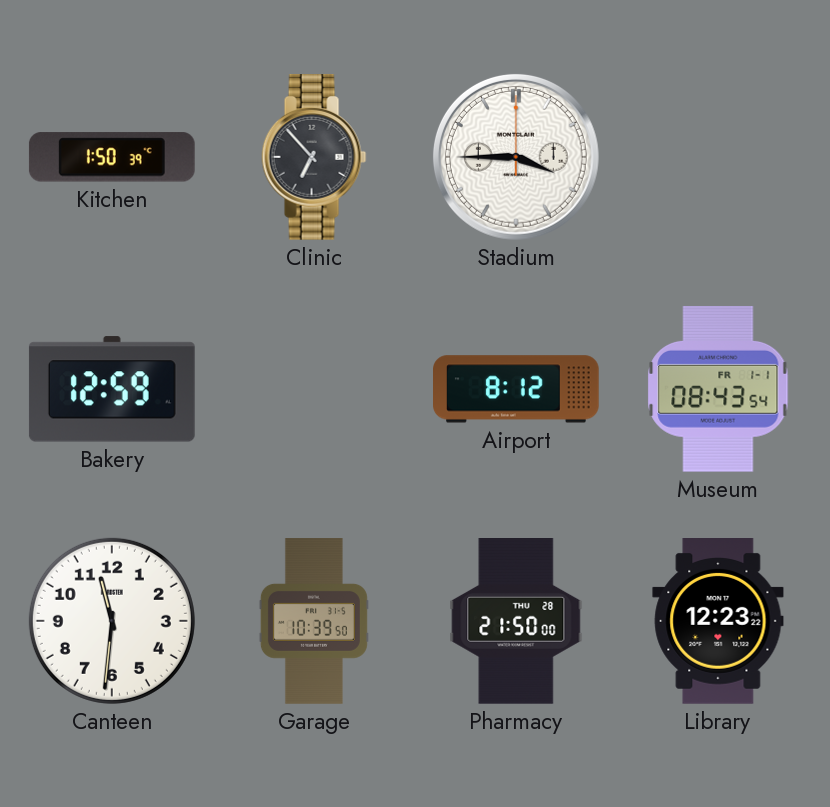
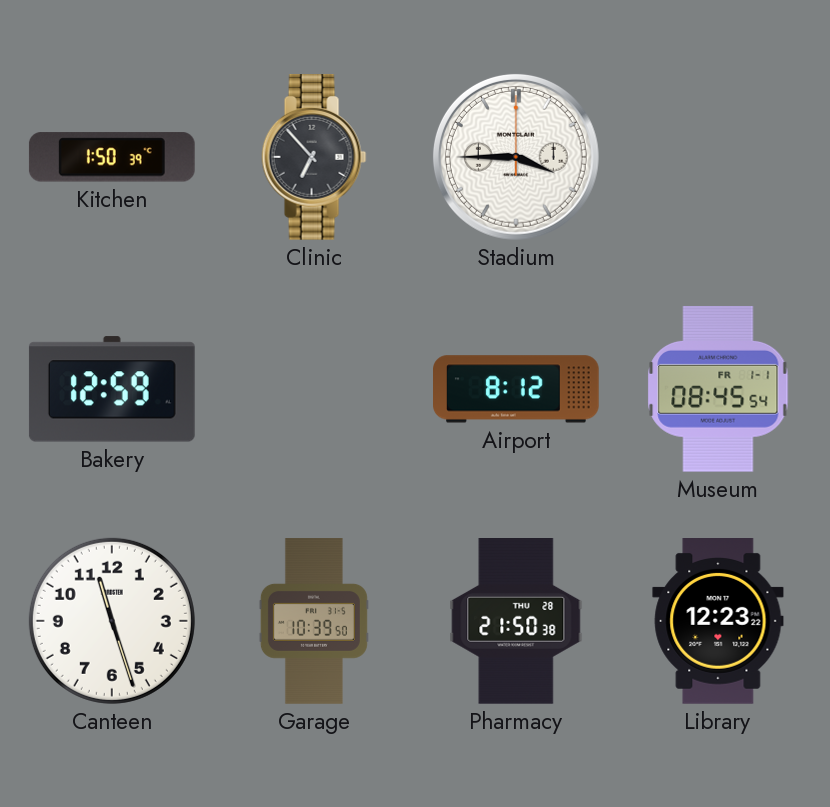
Museum: 08:43 -> 08:45
Canteen: 11:31 -> 11:27
Pharmacy: 21:50:00 -> 21:50:38
